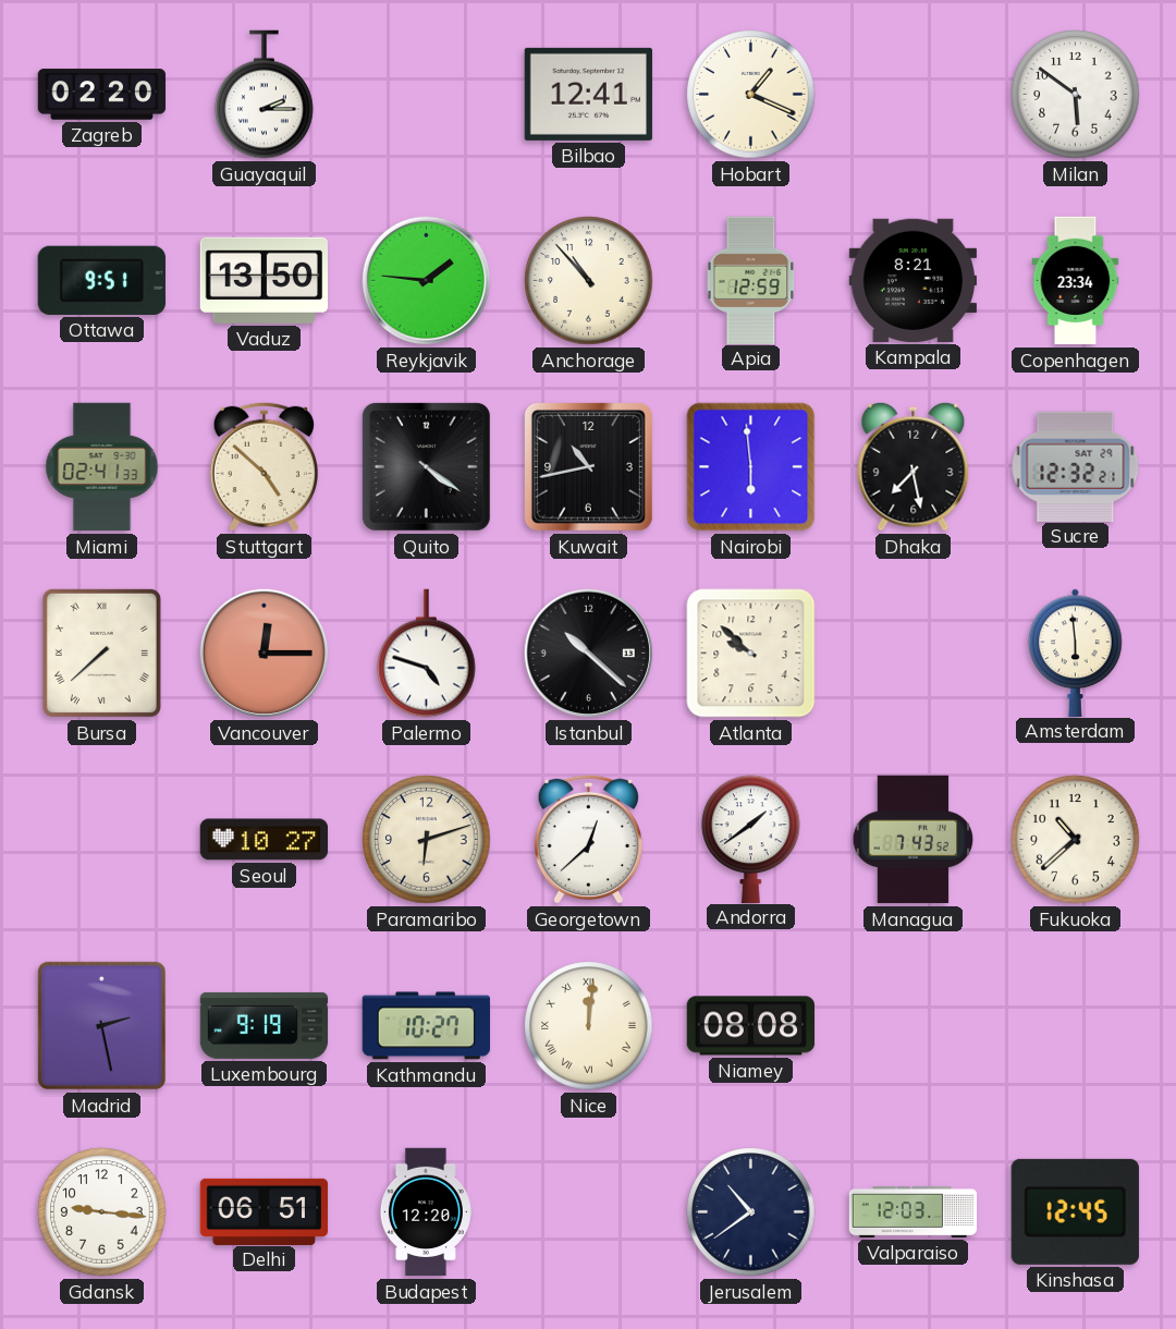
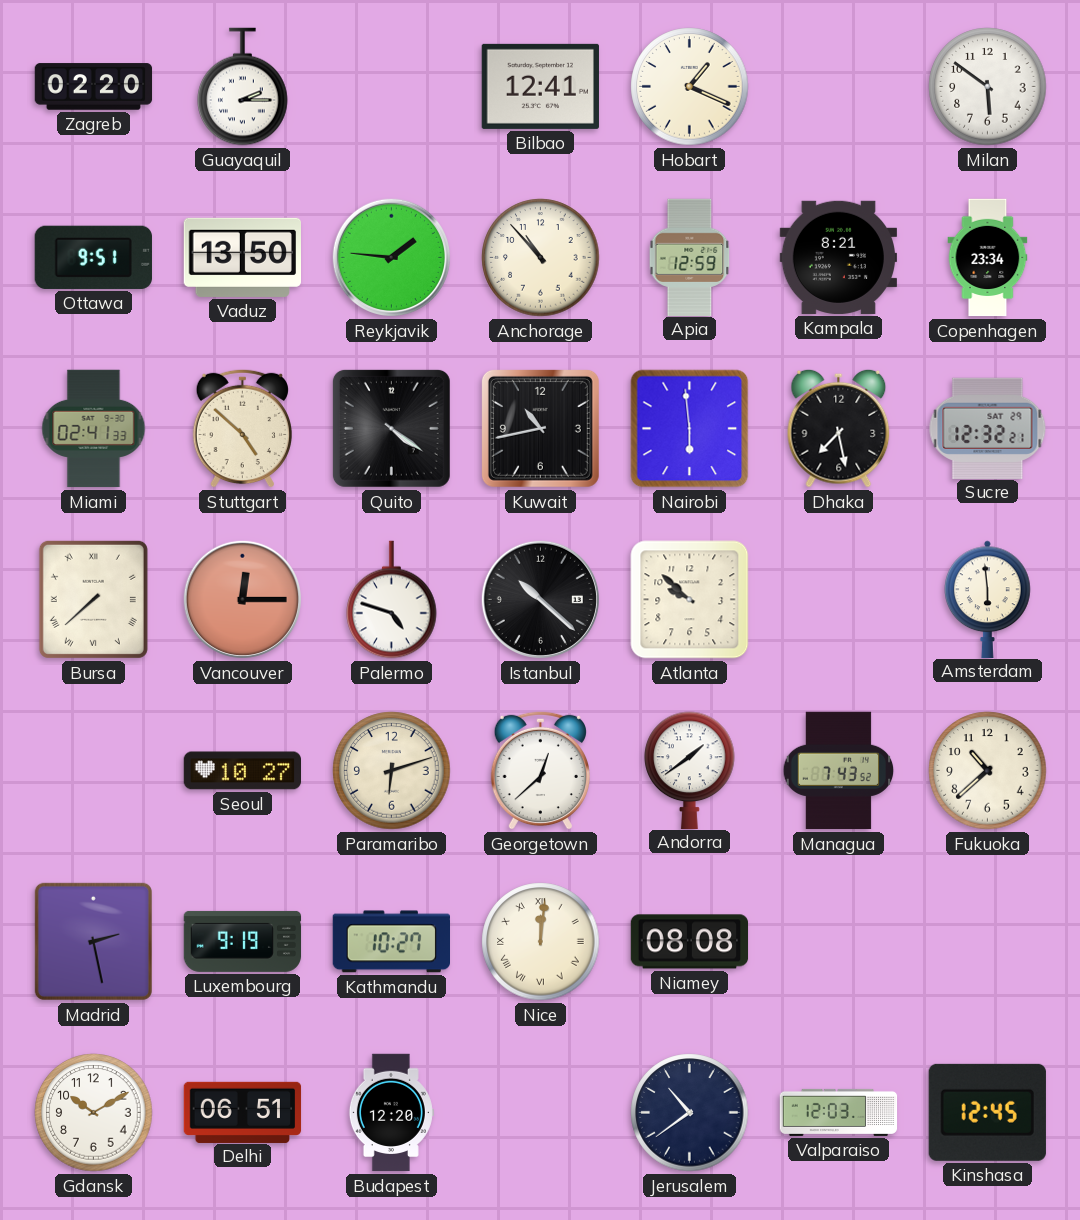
Gdansk: 9:16 -> 10:10
